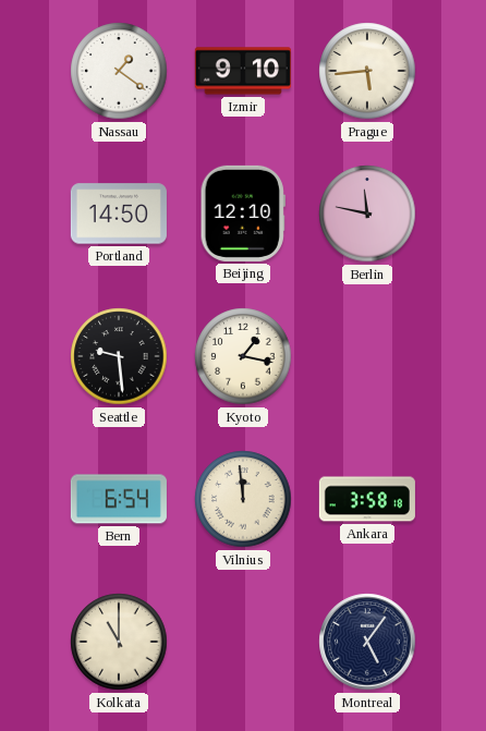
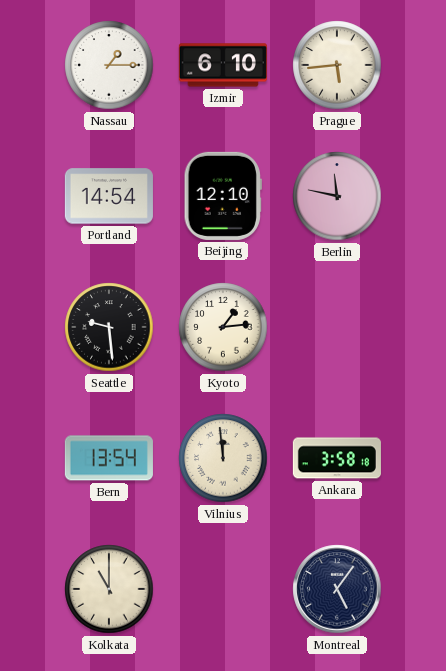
Nassau: 1:21 -> 1:15
Izmir: 9:10 -> 6:10
Portland: 14:50 -> 14:54
Kyoto: 1:17 -> 1:14
Bern: 6:54 -> 13:54
